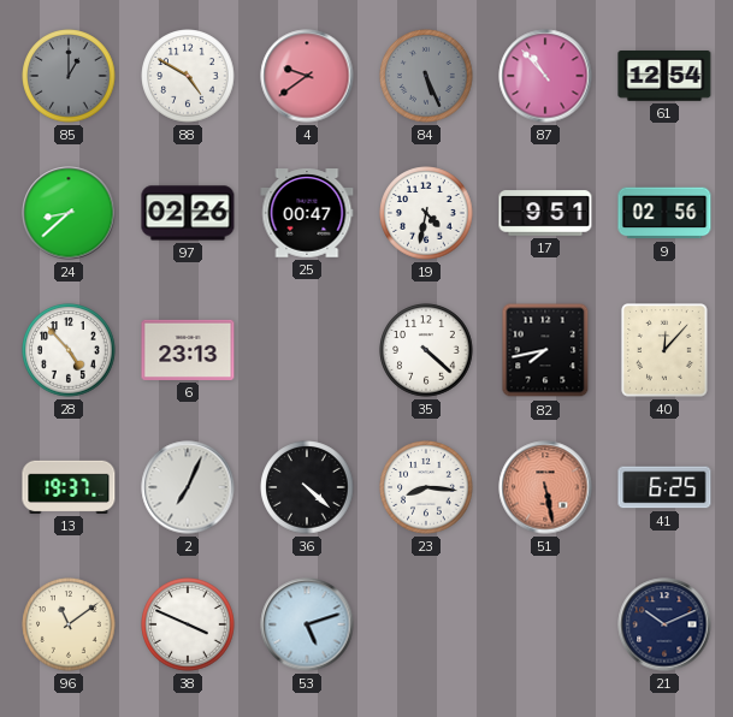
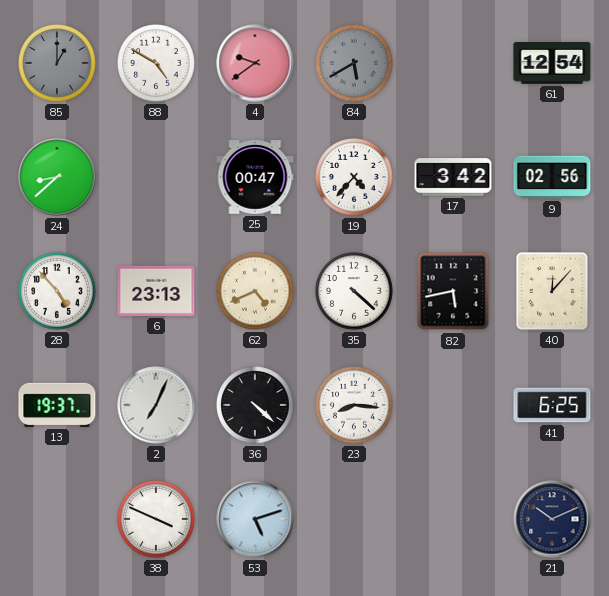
84: 5:26 -> 5:40
87: 10:53 -> none
97: 02:26 -> none
19: 4:32 -> 4:37
17: 9:51 -> 3:42
62: none -> 4:41
82: 7:43 -> 5:43
51: 5:28 -> none
96: 11:09 -> none
